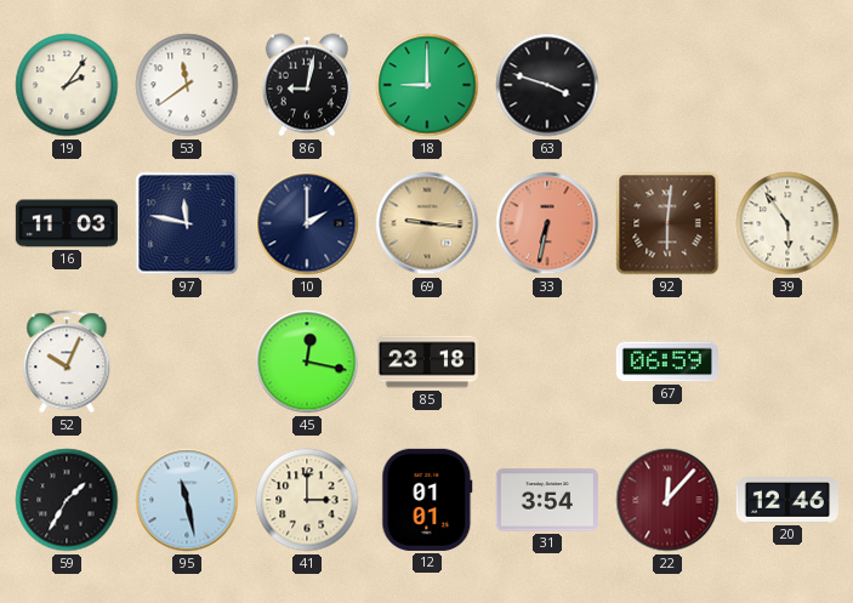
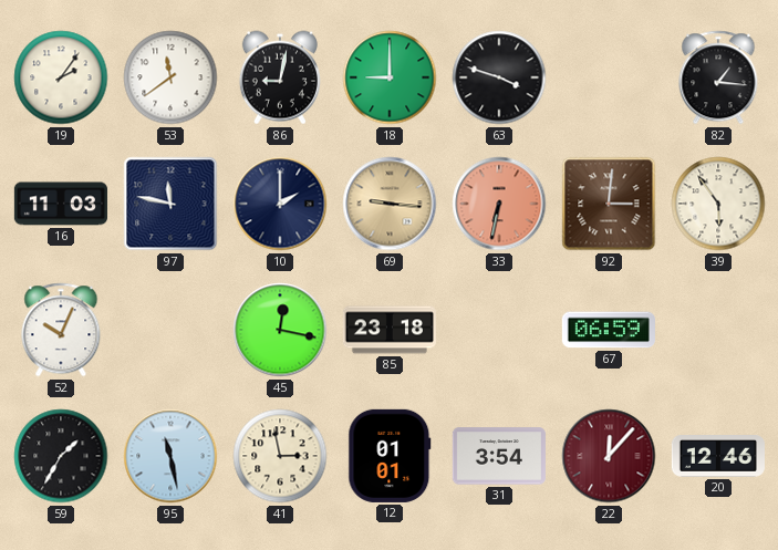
82: none -> 1:16
92: 6:01 -> 3:01
41: 3:00 -> 2:58
